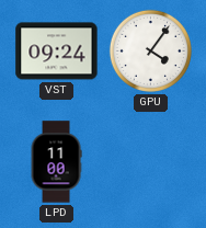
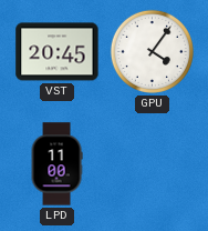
VST: 09:24 -> 20:45
